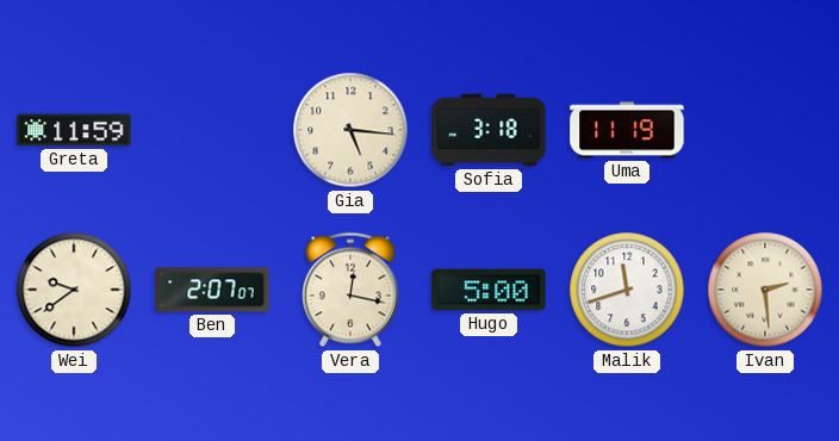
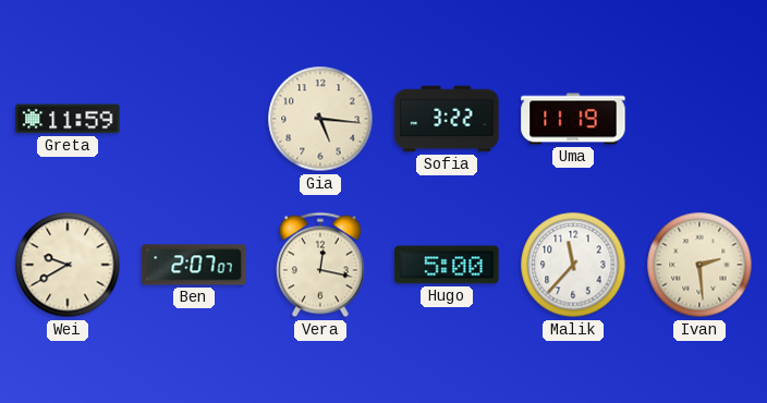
Sofia: 3:18 -> 3:22
Wei: 9:39 -> 9:40
Malik: 11:42 -> 11:37
